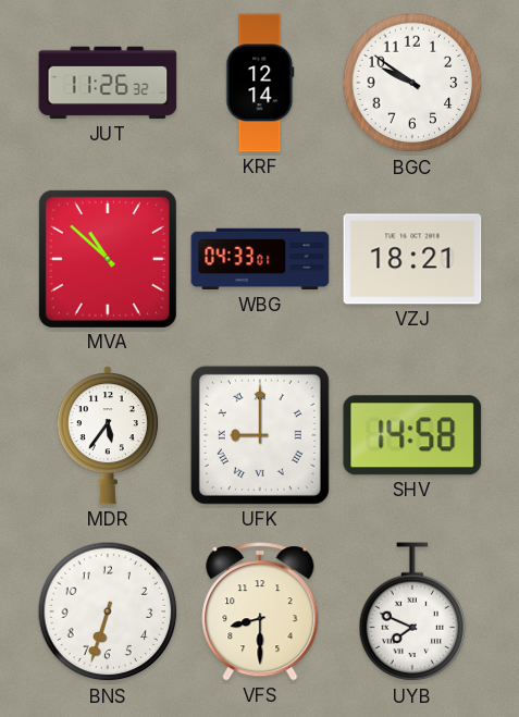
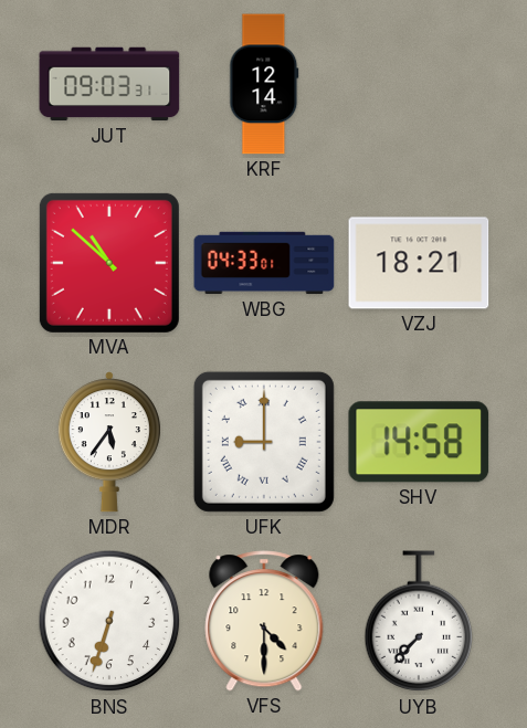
JUT: 11:26 -> 09:03
BGC: 9:51 -> none
VFS: 8:30 -> 4:30
UYB: 7:49 -> 7:37
